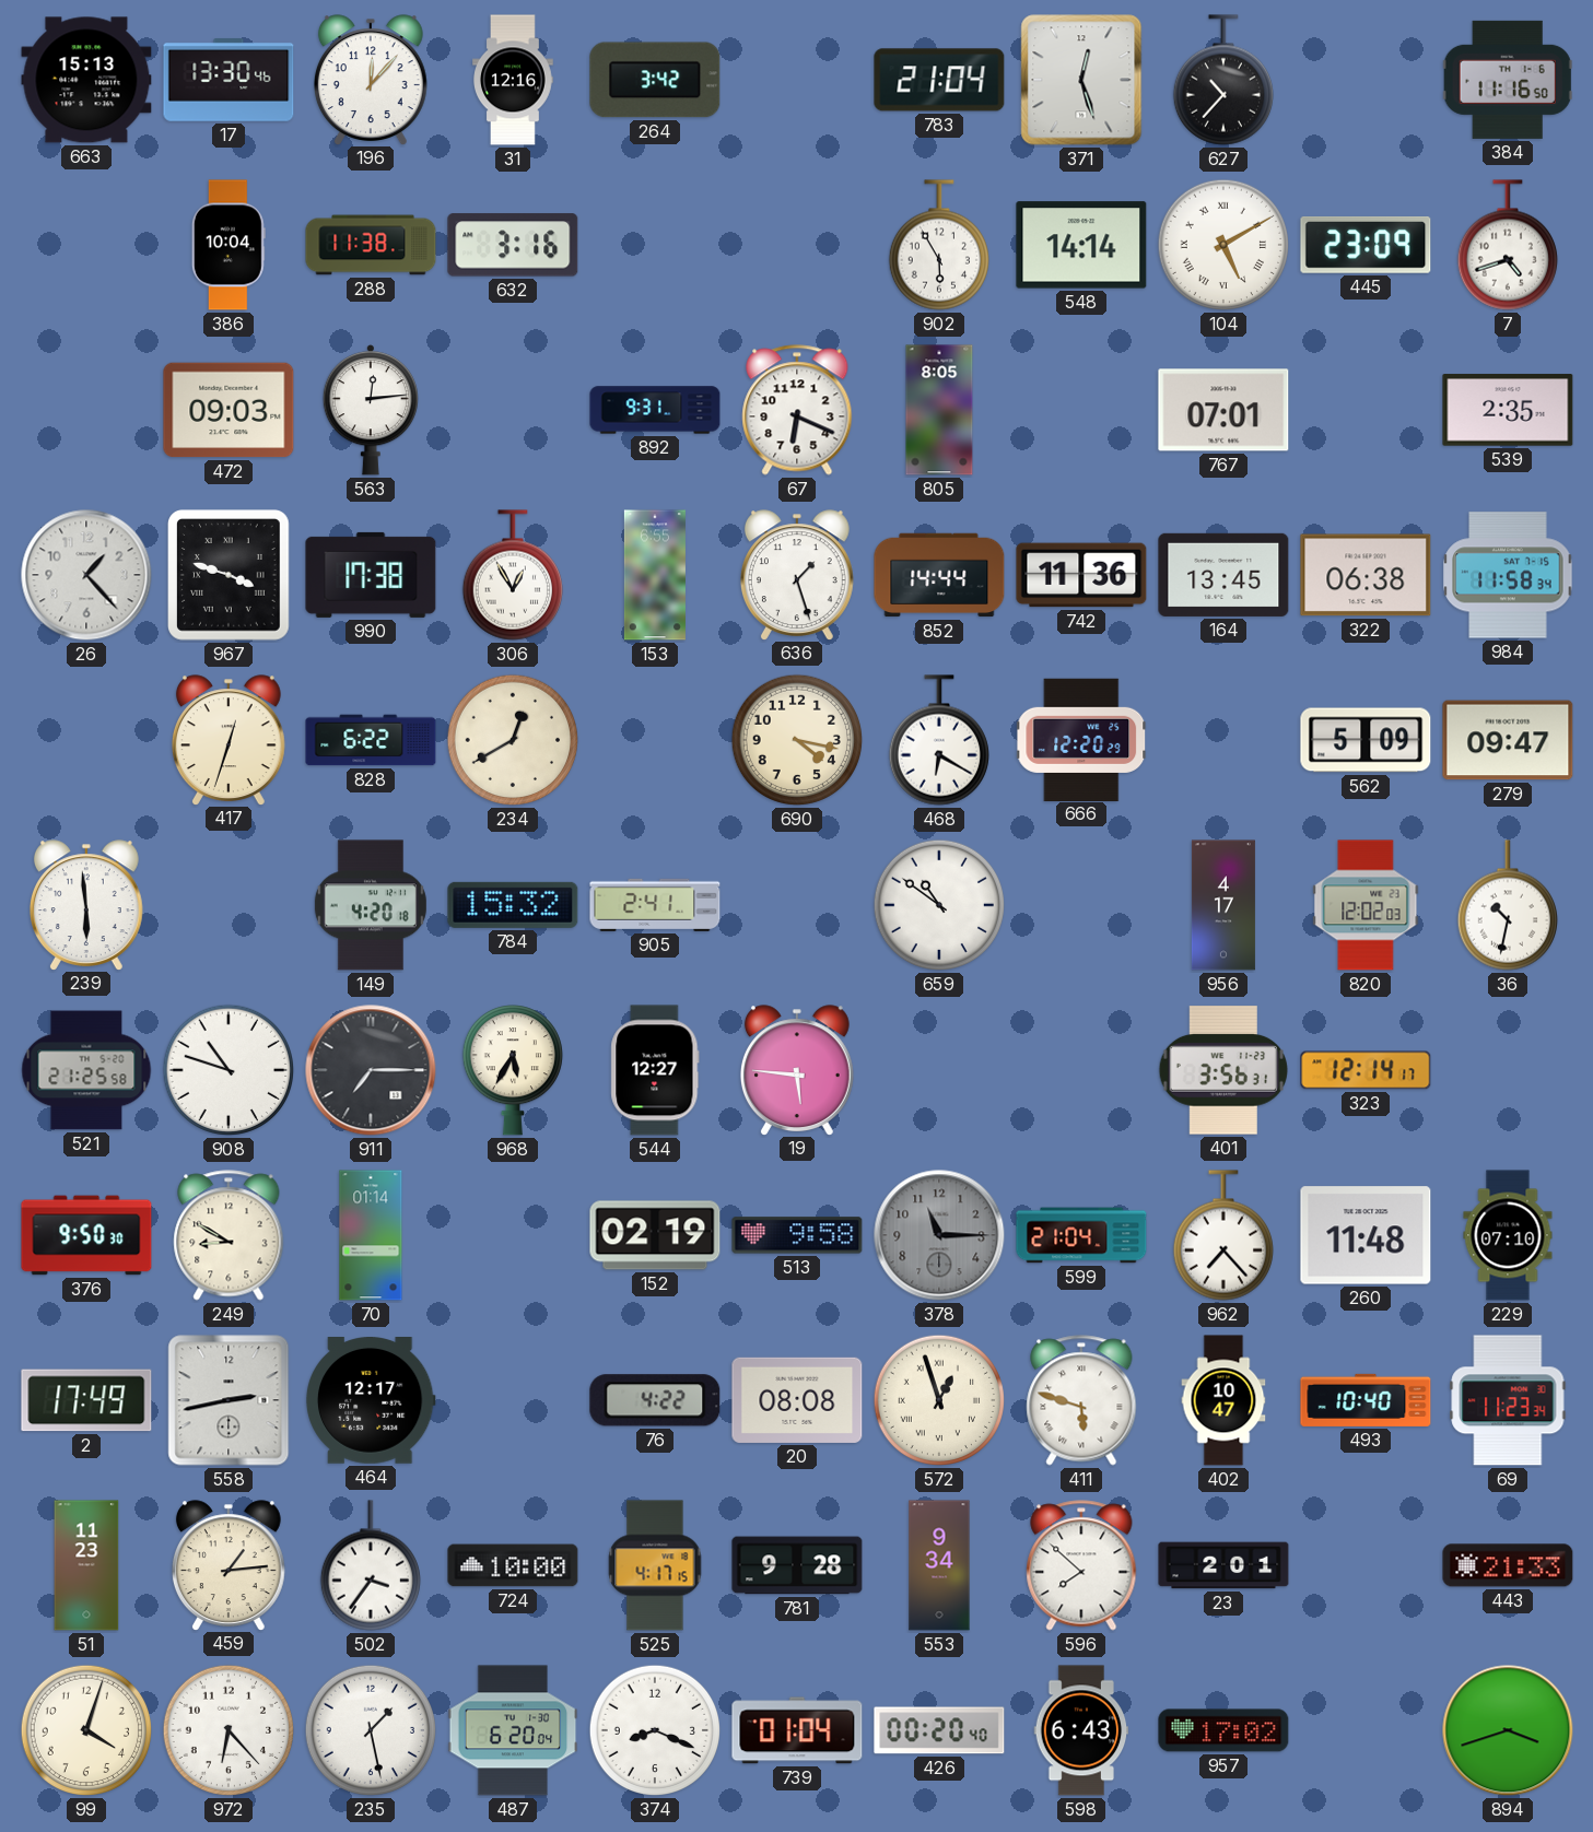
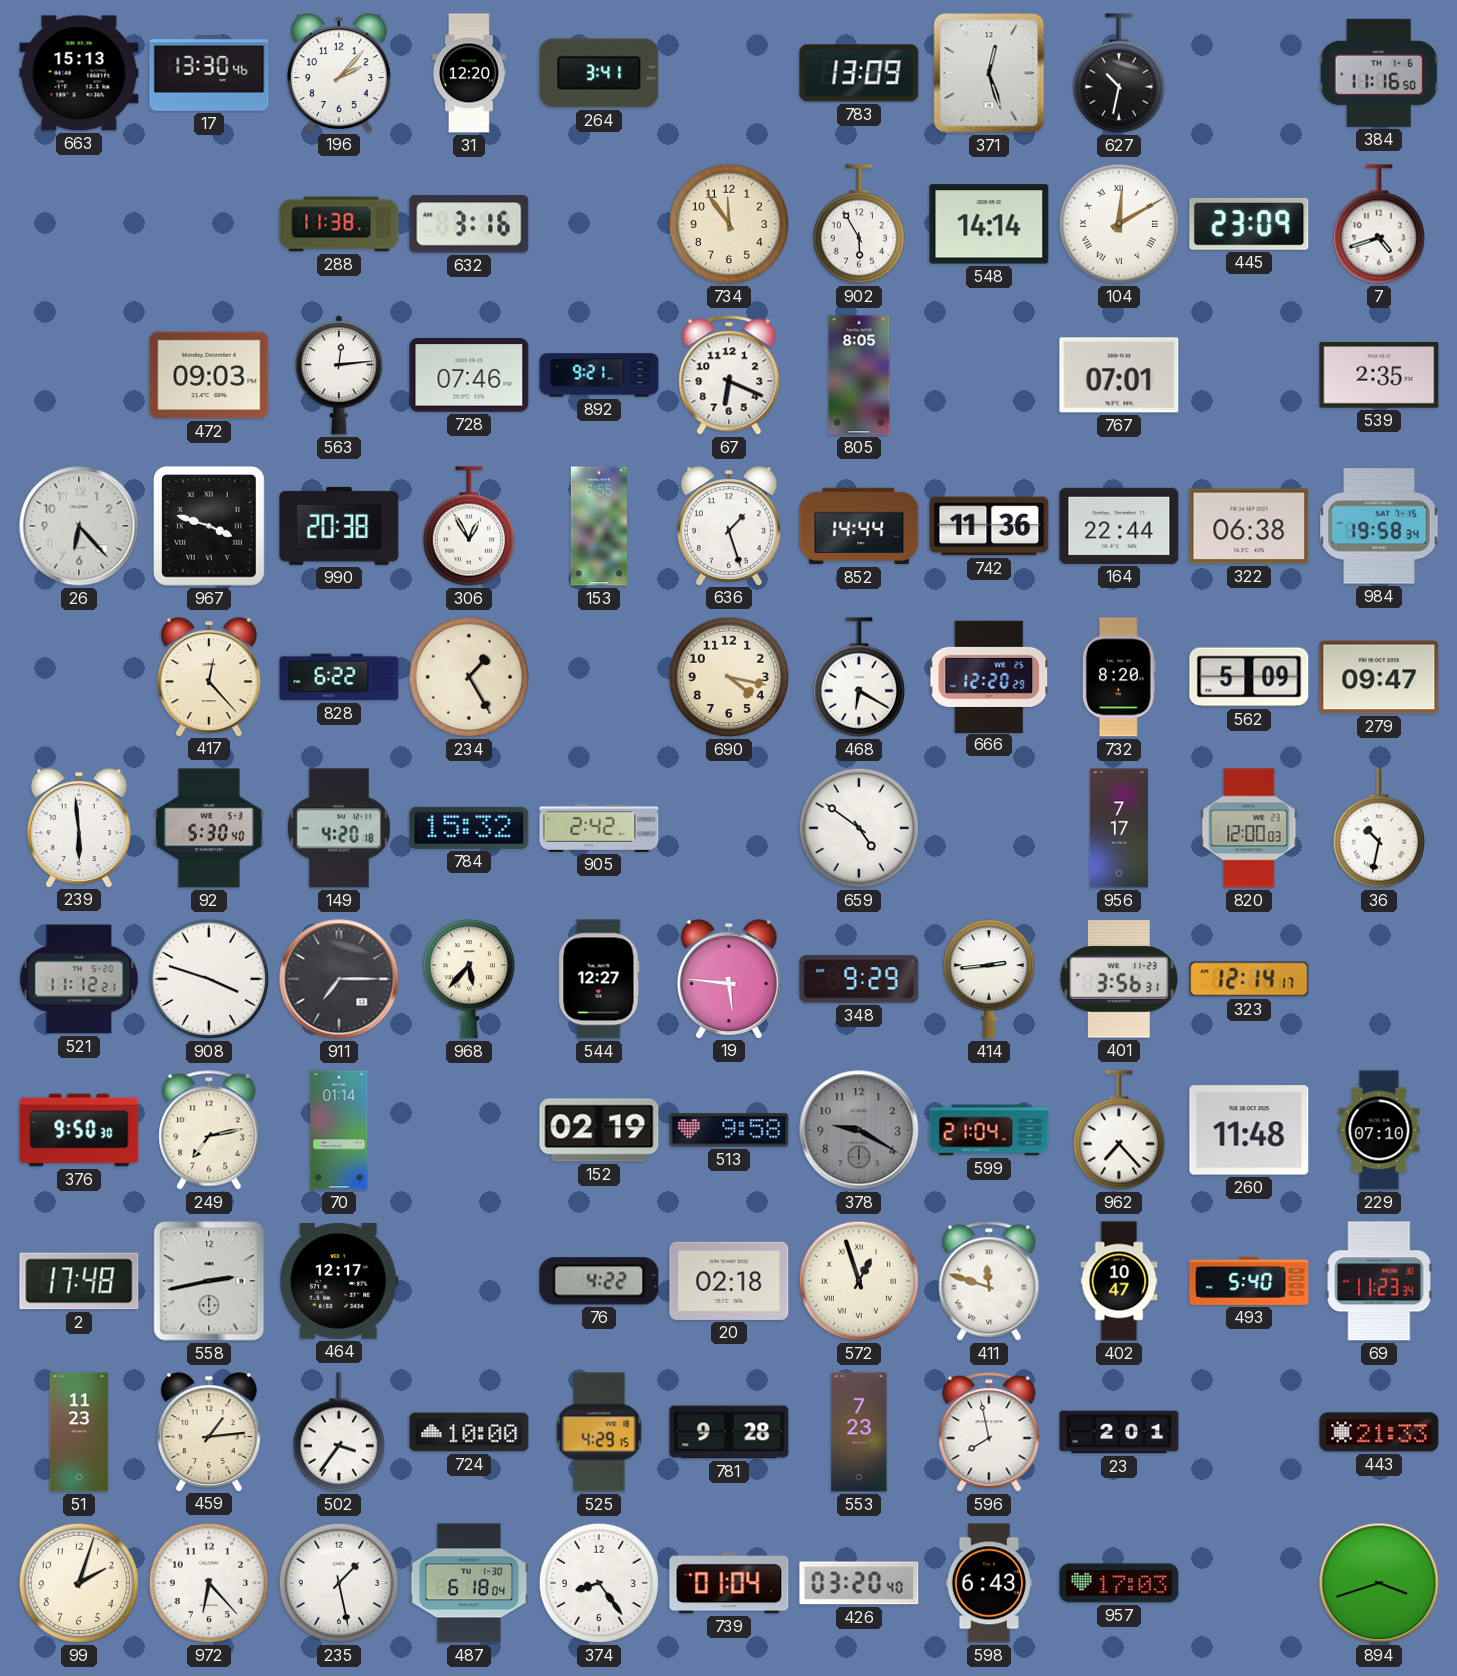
196: 12:07 -> 2:07
31: 12:16 -> 12:20
264: 3:42 -> 3:41
783: 21:04 -> 13:09
627: 10:37 -> 10:32
386: 10:04 -> none
734: none -> 11:54
104: 5:10 -> 12:10
728: none -> 07:46
892: 9:31 -> 9:21
26: 1:23 -> 6:23
990: 17:38 -> 20:38
164: 13:45 -> 22:44
984: 11:58 -> 19:58
417: 12:33 -> 12:23
234: 12:40 -> 1:25
732: none -> 8:20
92: none -> 5:30
905: 2:41 -> 2:42
659: 10:51 -> 4:51
956: 4:17 -> 7:17
820: 12:02 -> 12:00
521: 21:25 -> 11:12
908: 10:48 -> 3:48
968: 5:35 -> 5:37
348: none -> 9:29
414: none -> 2:44
249: 8:50 -> 7:13
378: 11:15 -> 9:20
2: 17:49 -> 17:48
20: 08:08 -> 02:18
411: 5:48 -> 11:48
493: 10:40 -> 5:40
525: 4:17 -> 4:29
553: 9:34 -> 7:23
596: 7:52 -> 7:58
99: 4:03 -> 2:03
487: 6:20 -> 6:18
374: 8:19 -> 8:24
426: 00:20 -> 03:20
957: 17:02 -> 17:03
